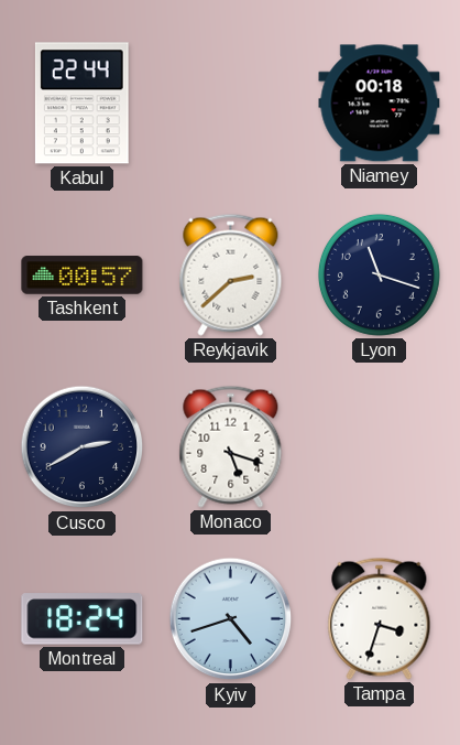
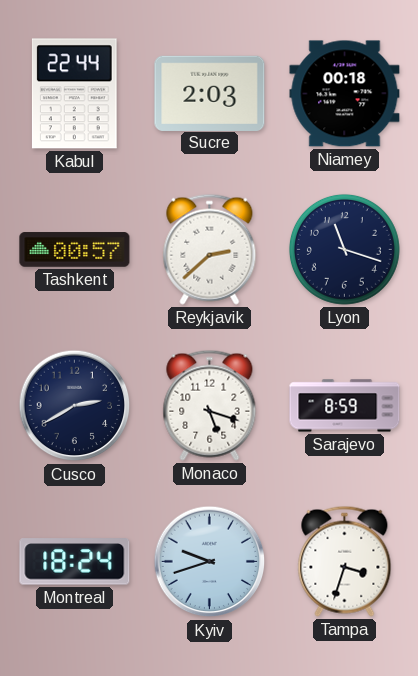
Sucre: none -> 2:03
Sarajevo: none -> 8:59
Kyiv: 4:42 -> 9:42
